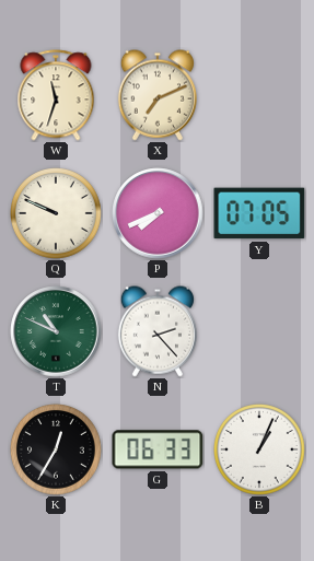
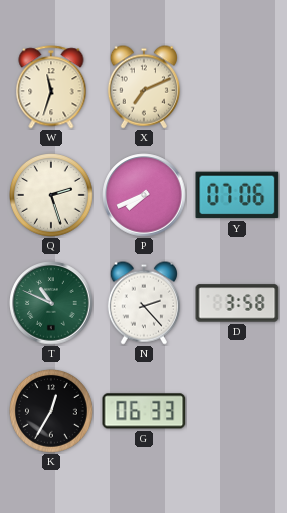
Q: 9:49 -> 2:27
Y: 07:05 -> 07:06
D: none -> 3:58
B: 1:04 -> none
